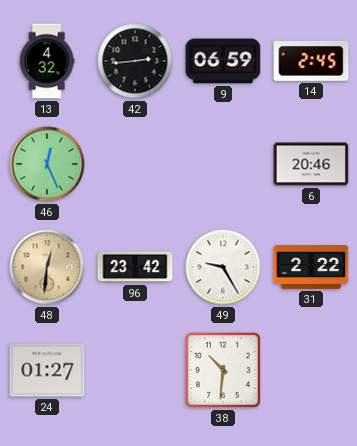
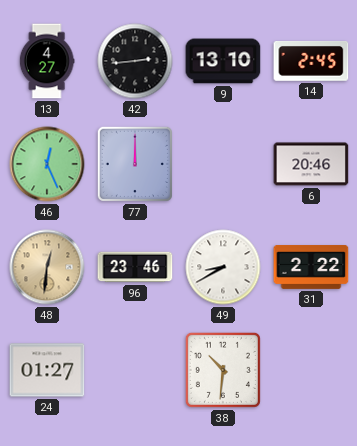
13: 4:32 -> 4:27
9: 06:59 -> 13:10
77: none -> 12:00
96: 23:42 -> 23:46
49: 9:25 -> 8:40
